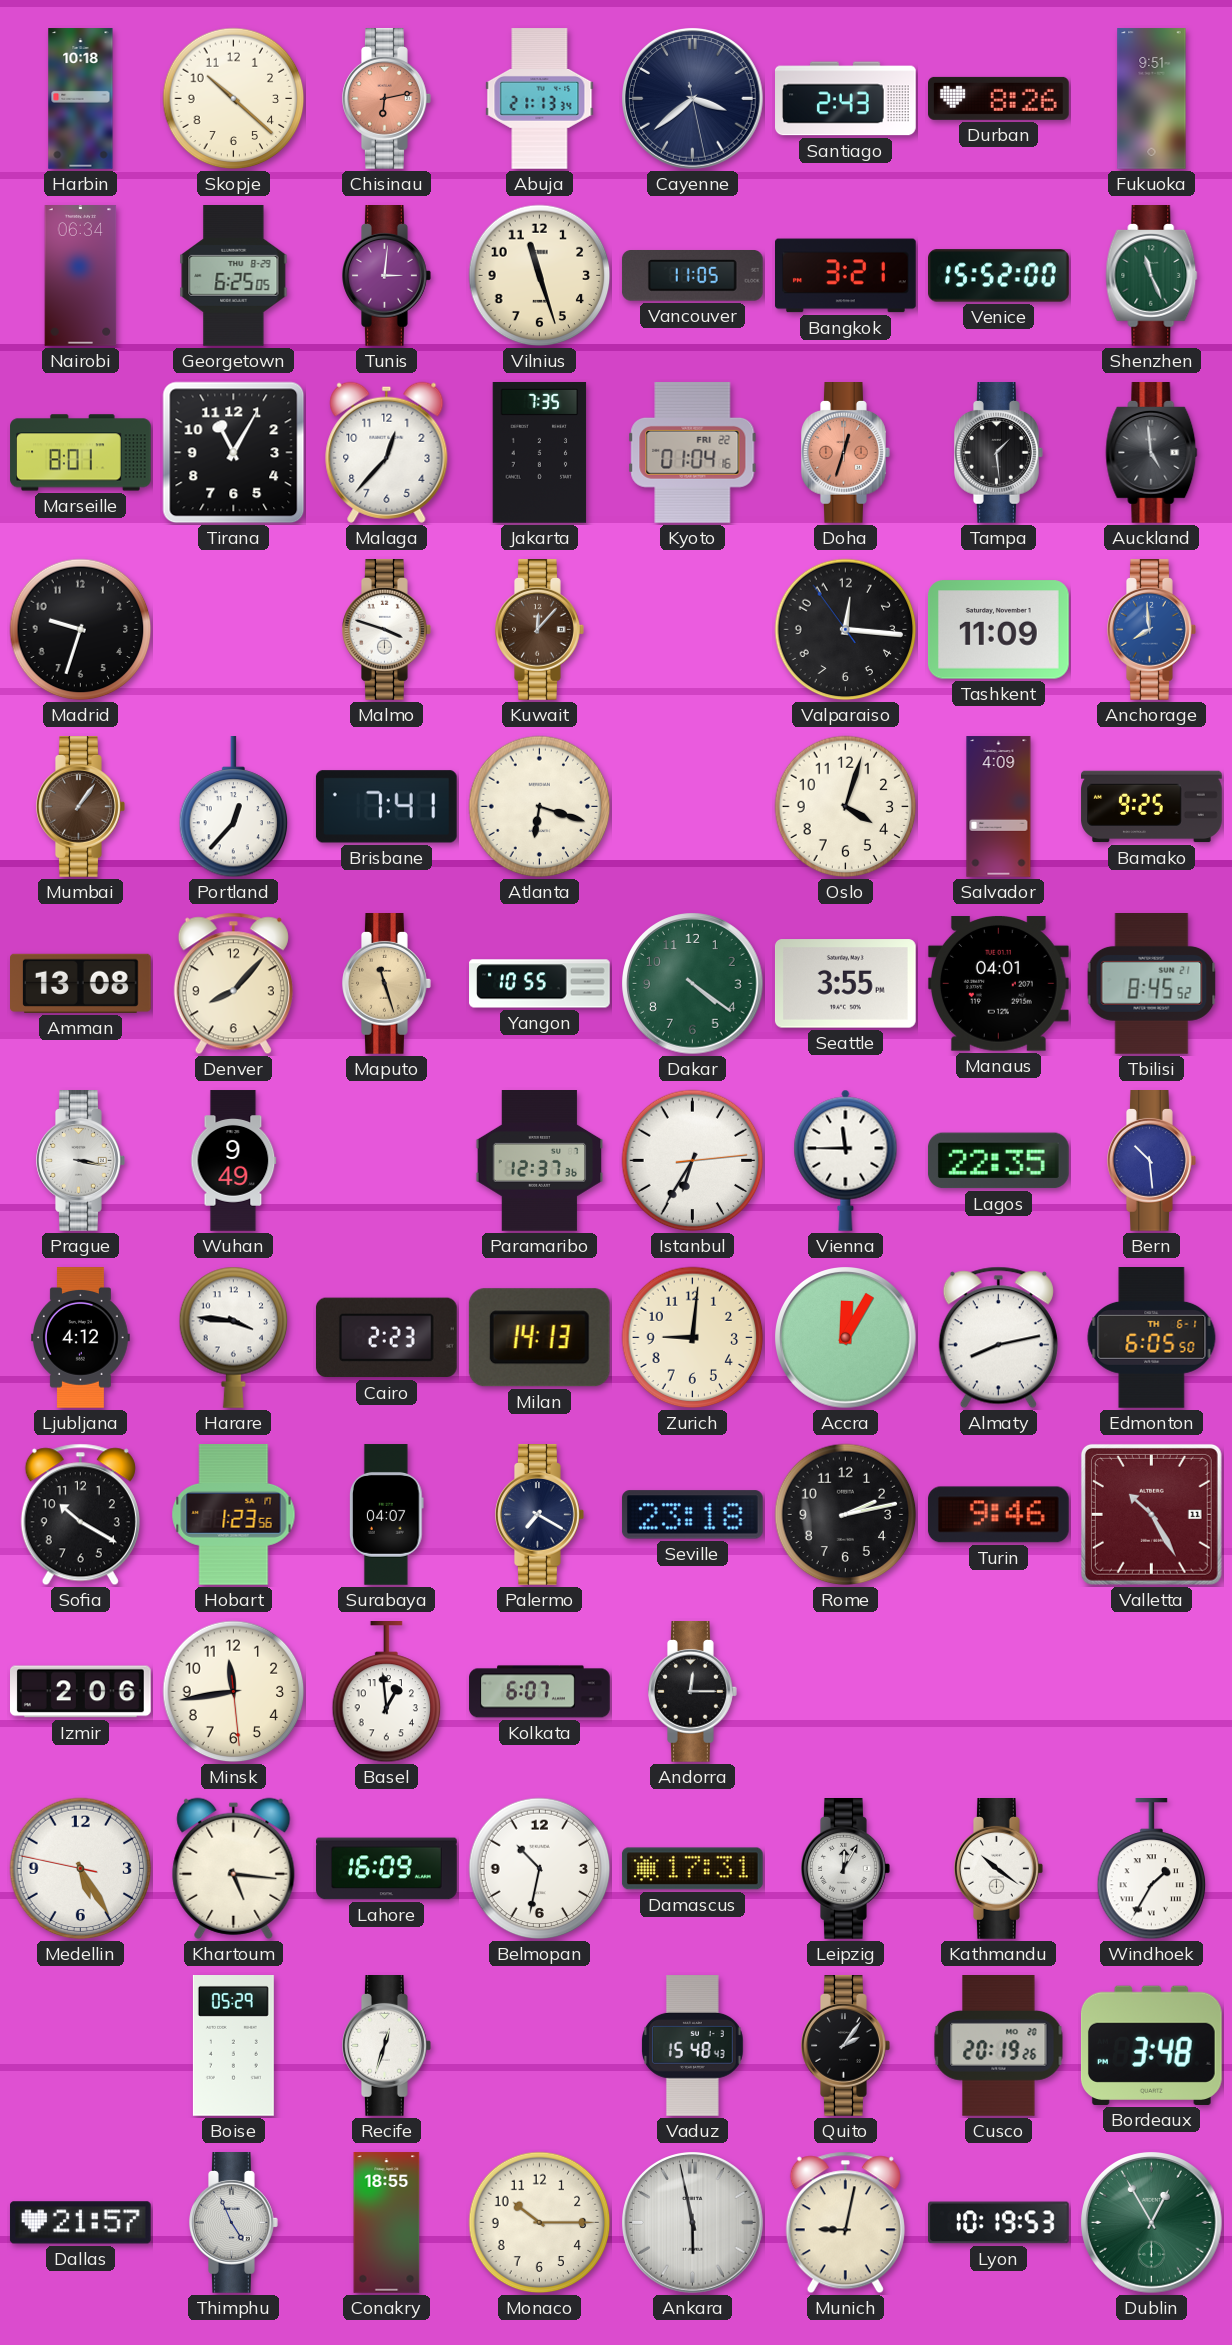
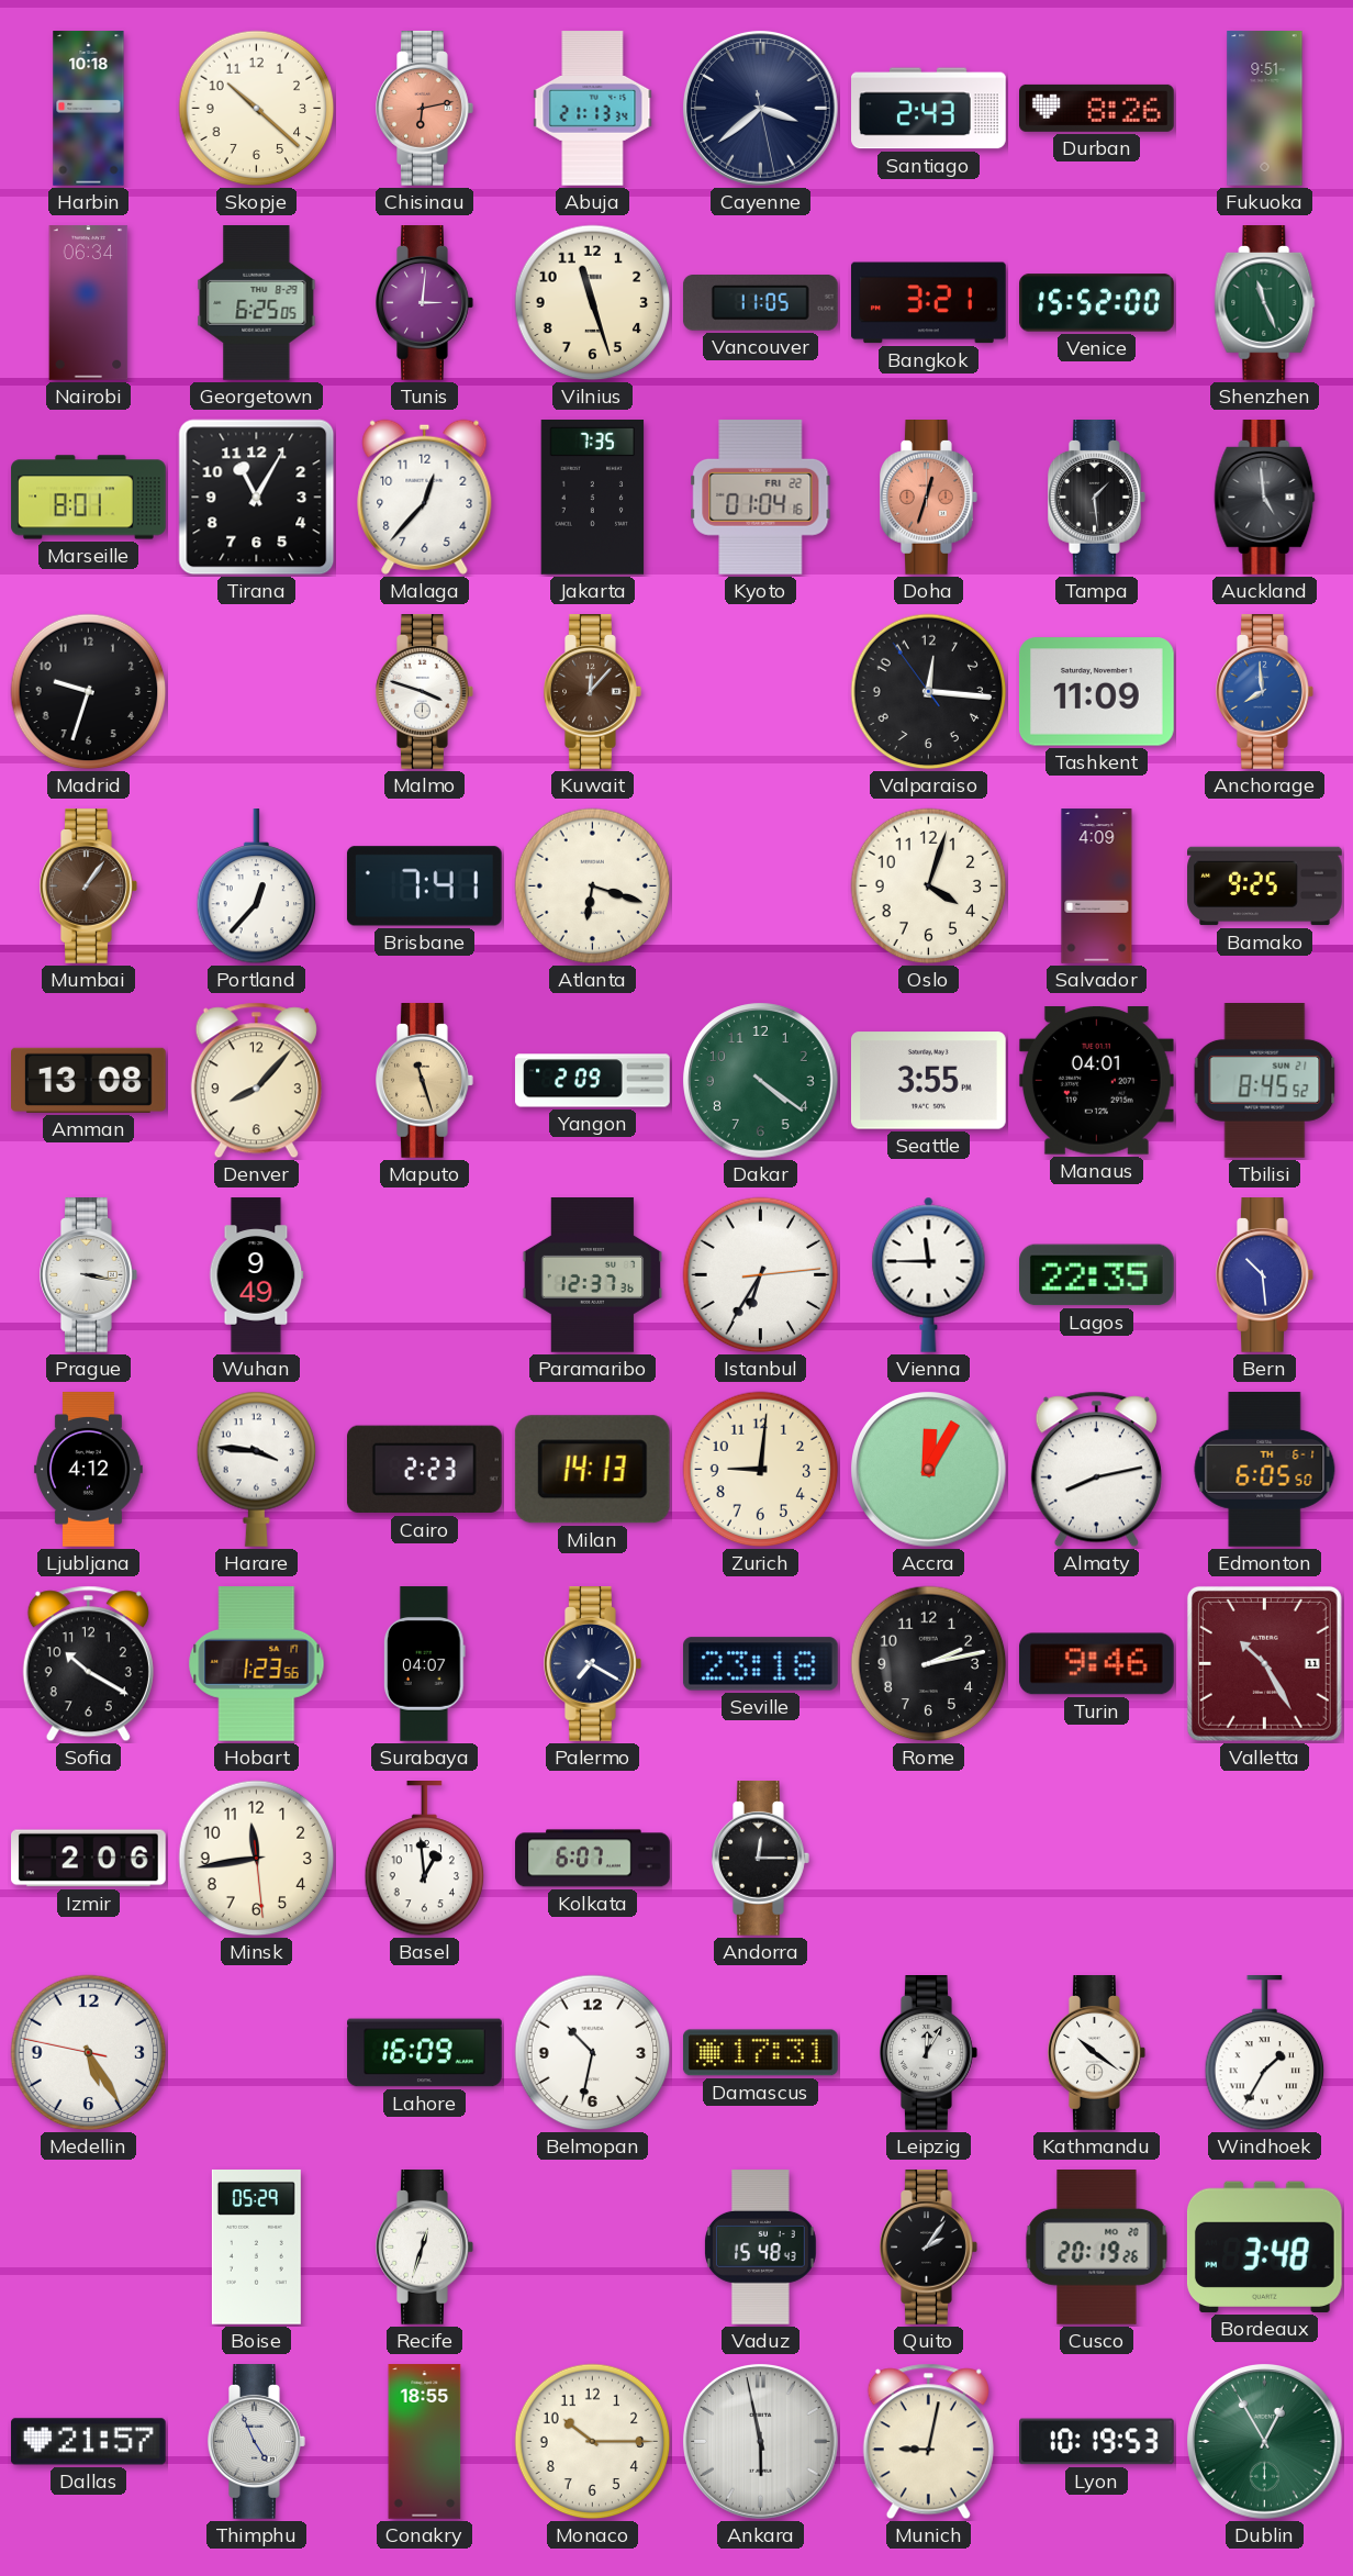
Yangon: 10:55 -> 2:09
Khartoum: 5:16 -> none
